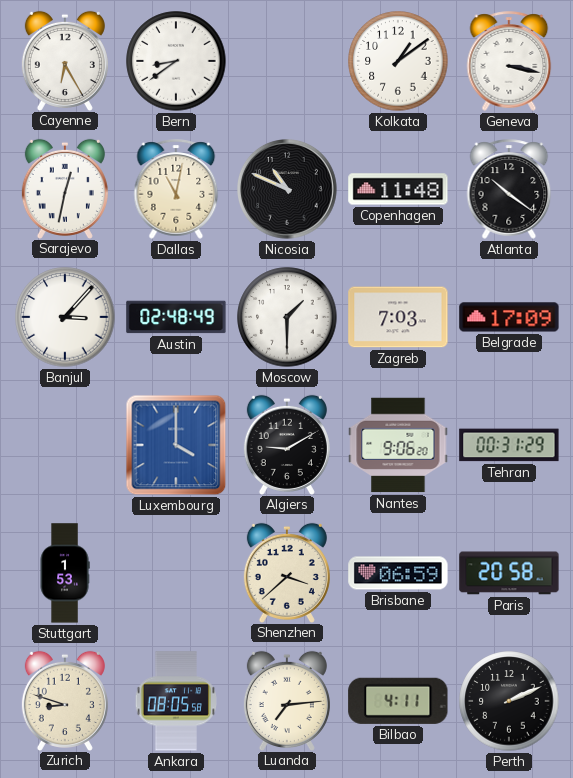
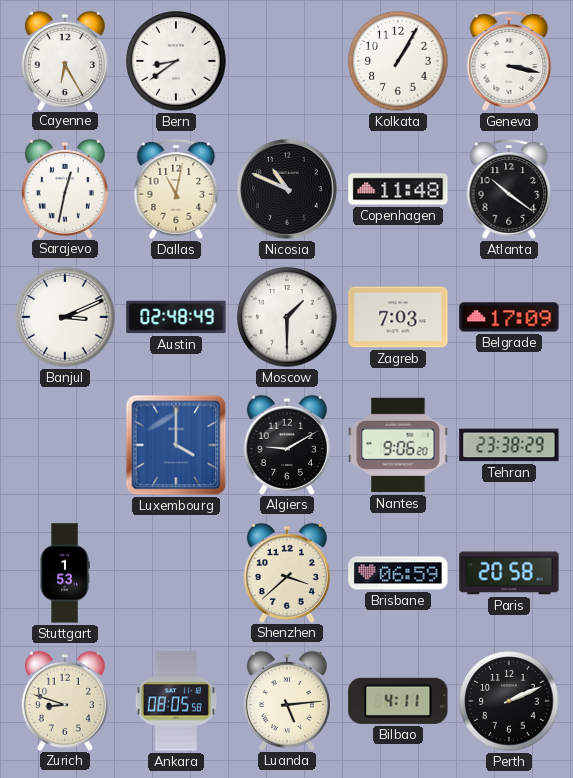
Kolkata: 1:09 -> 1:05
Banjul: 3:07 -> 3:11
Tehran: 00:31 -> 23:38
Luanda: 7:14 -> 5:14
